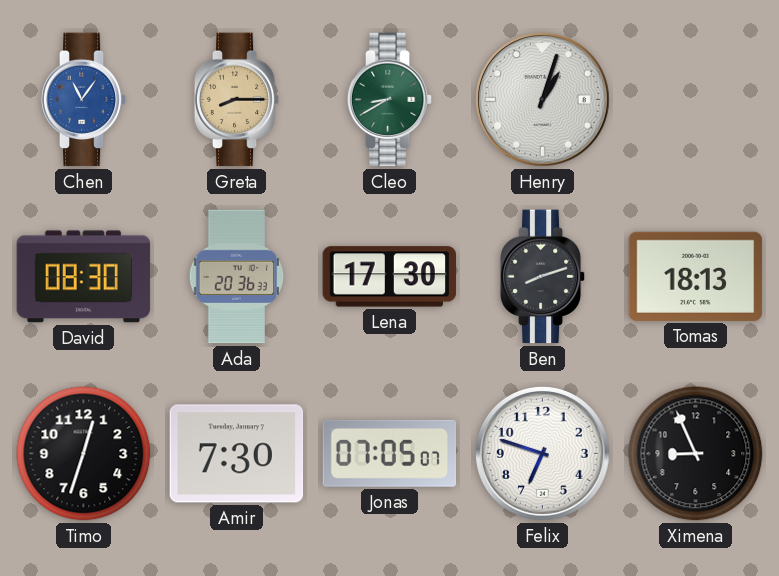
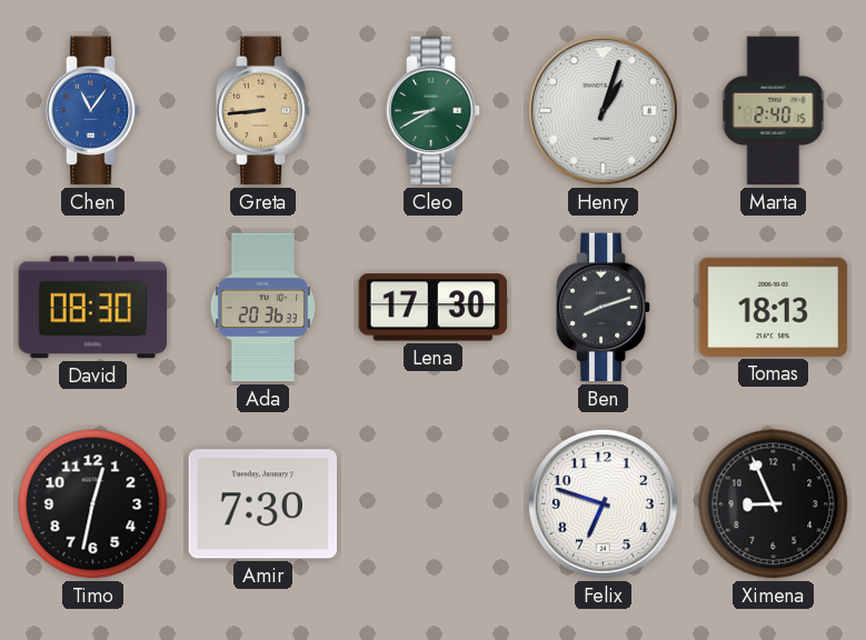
Greta: 8:15 -> 8:44
Marta: none -> 2:40
Timo: 12:33 -> 12:32
Jonas: 07:05 -> none
